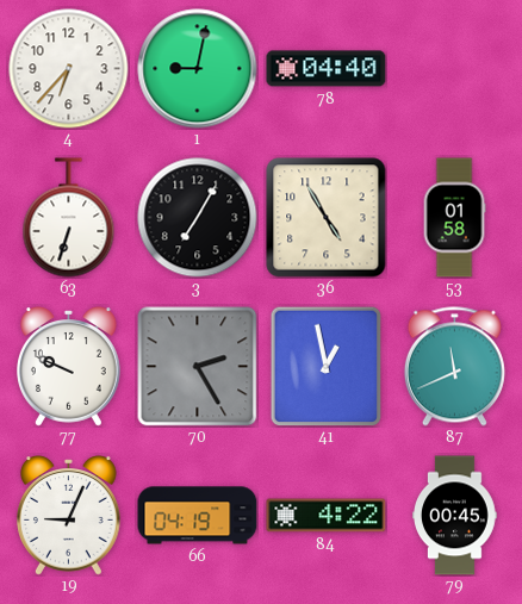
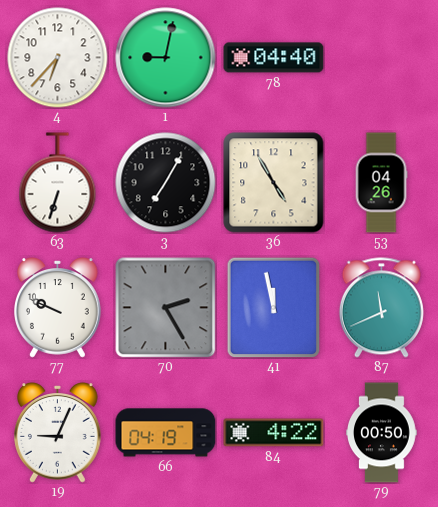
53: 01:58 -> 04:26
41: 12:58 -> 11:58
79: 00:45 -> 00:50
